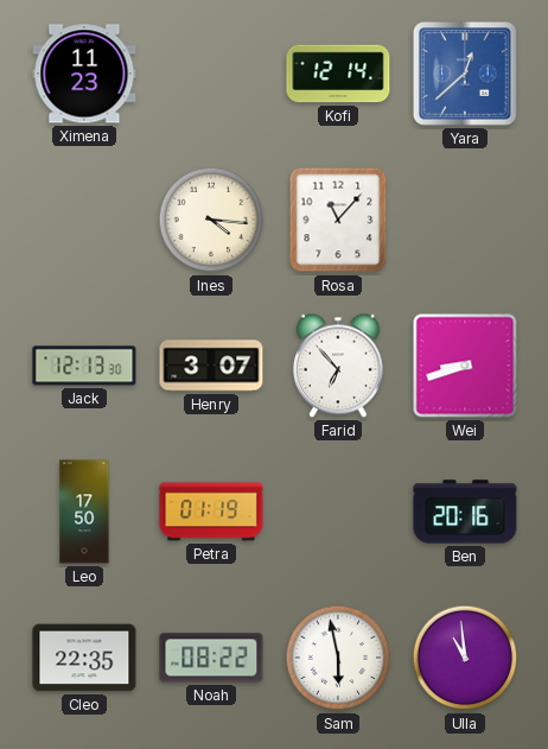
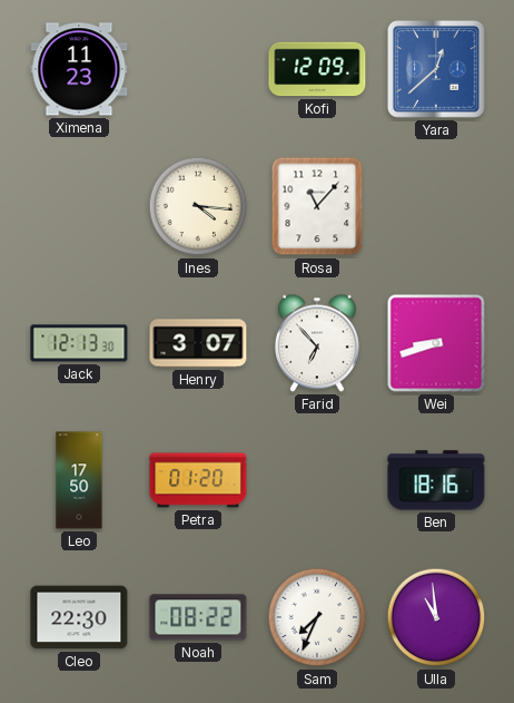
Kofi: 12:14 -> 12:09
Petra: 01:19 -> 01:20
Ben: 20:16 -> 18:16
Cleo: 22:35 -> 22:30
Sam: 5:58 -> 7:34
